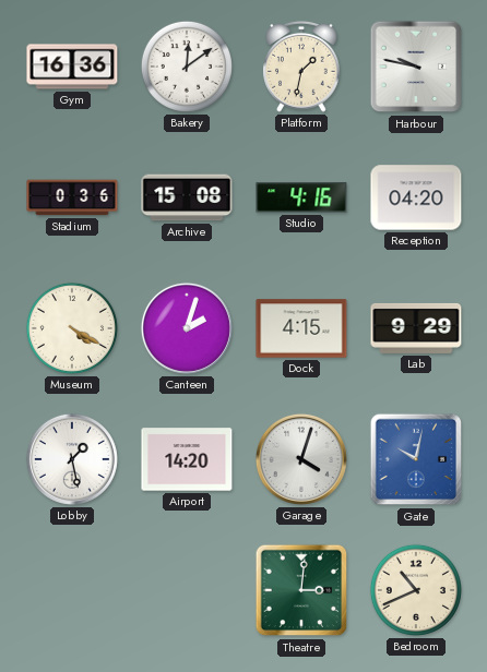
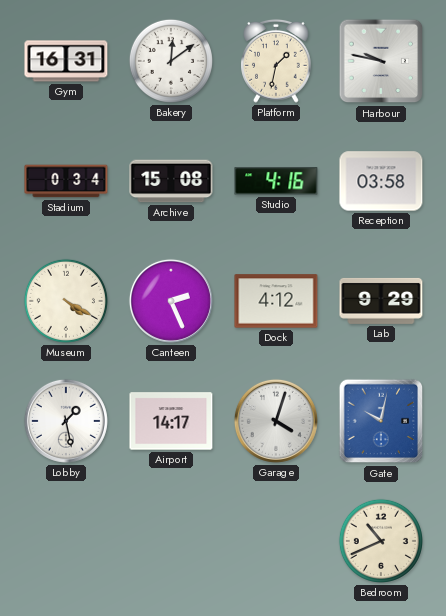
Gym: 16:36 -> 16:31
Stadium: 0:36 -> 0:34
Reception: 04:20 -> 03:58
Canteen: 2:03 -> 2:26
Dock: 4:15 -> 4:12
Airport: 14:20 -> 14:17
Theatre: 3:01 -> none
